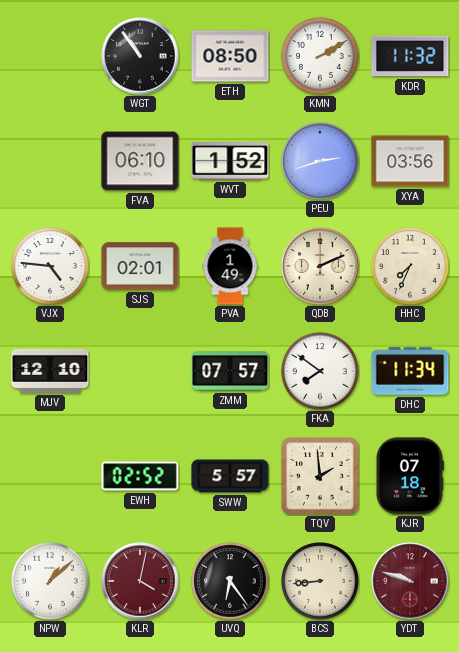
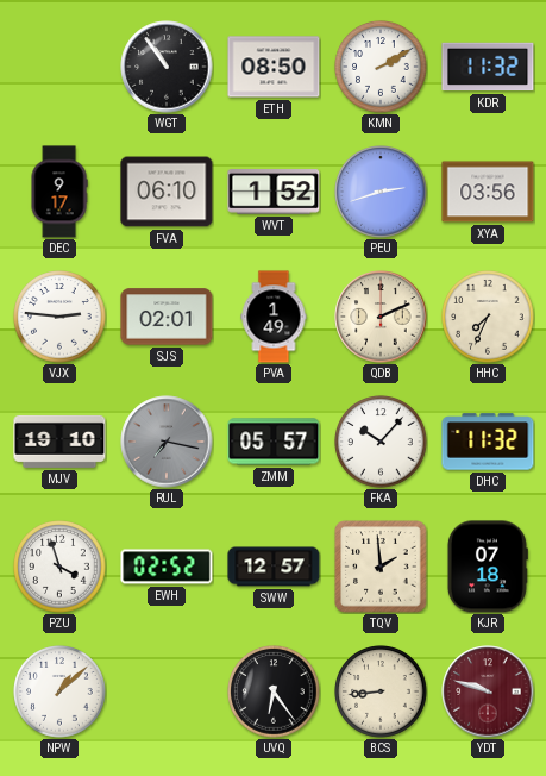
DEC: none -> 9:17
VJX: 4:46 -> 2:46
MJV: 12:10 -> 19:10
RUL: none -> 7:17
ZMM: 07:57 -> 05:57
FKA: 7:51 -> 10:07
DHC: 11:34 -> 11:32
PZU: none -> 3:57
SWW: 5:57 -> 12:57
KLR: 4:02 -> none
